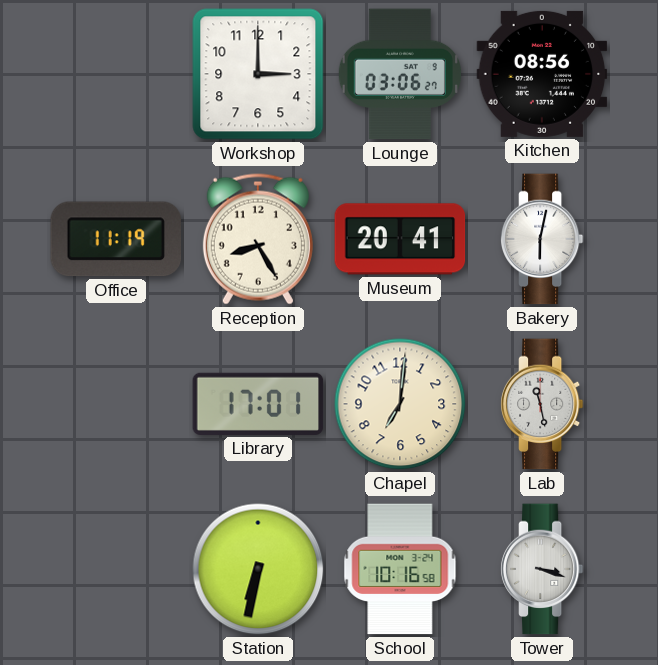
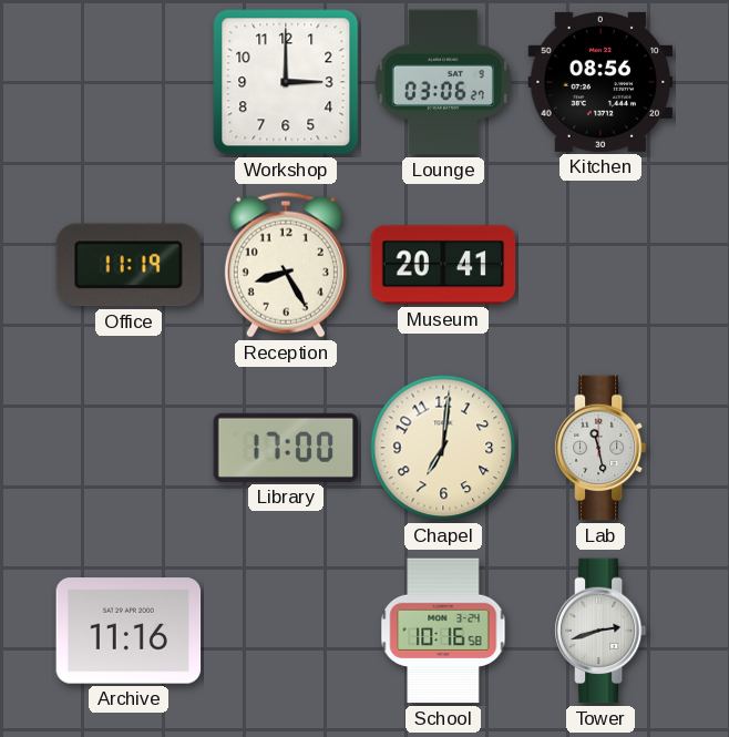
Bakery: 6:02 -> none
Library: 17:01 -> 17:00
Archive: none -> 11:16
Station: 6:32 -> none
Tower: 3:18 -> 2:42
